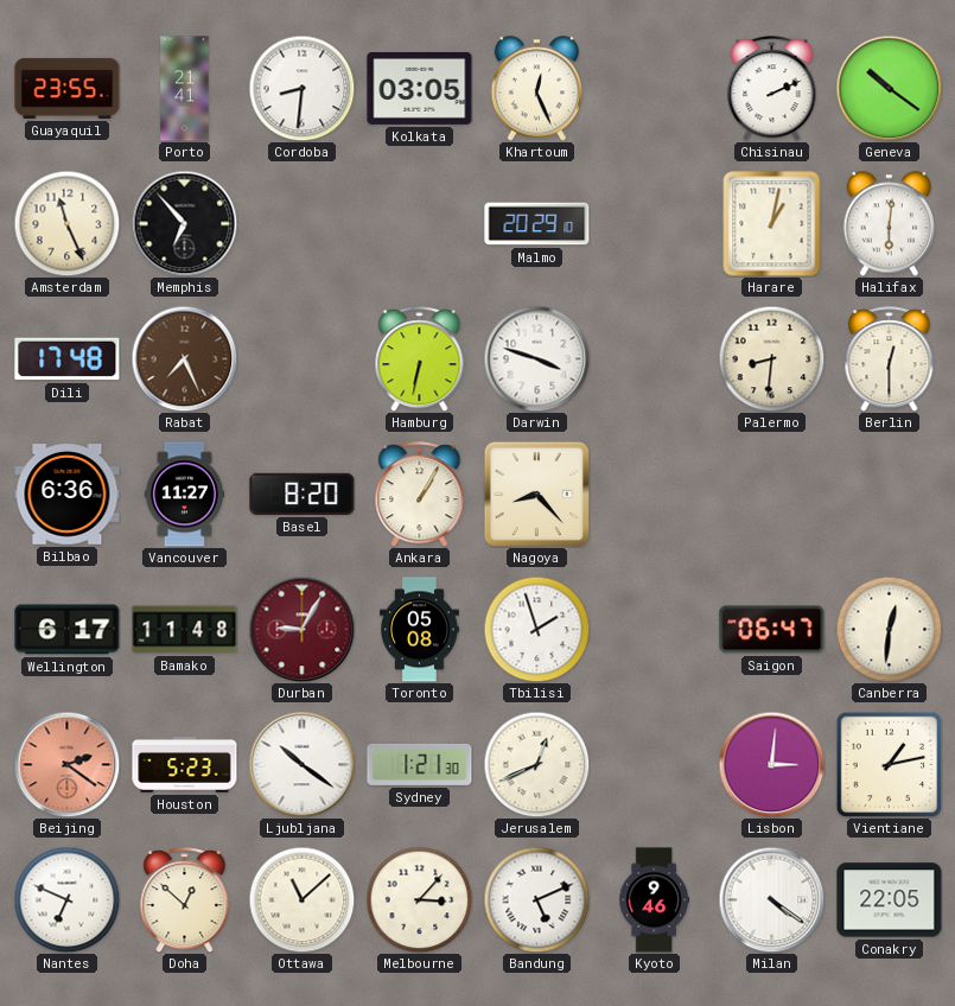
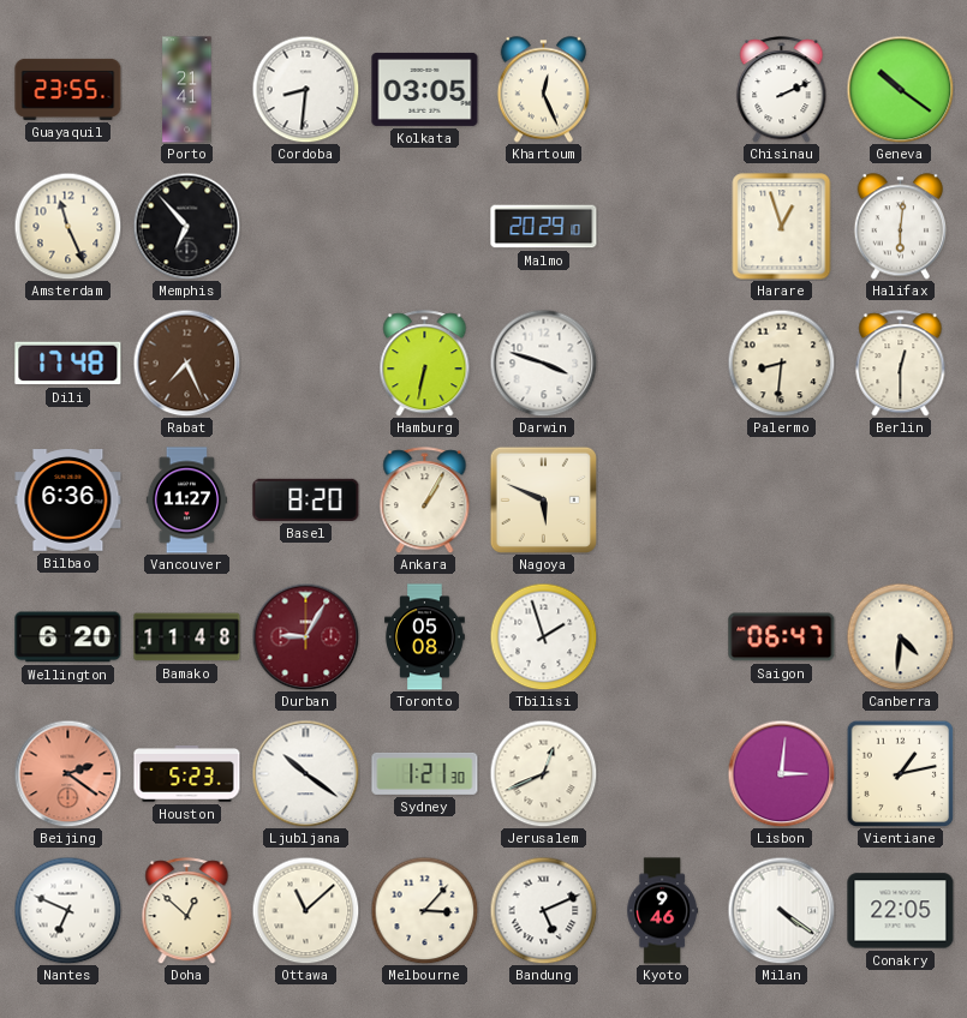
Harare: 1:02 -> 12:57
Nagoya: 8:23 -> 5:49
Wellington: 6:17 -> 6:20
Canberra: 12:31 -> 4:31
